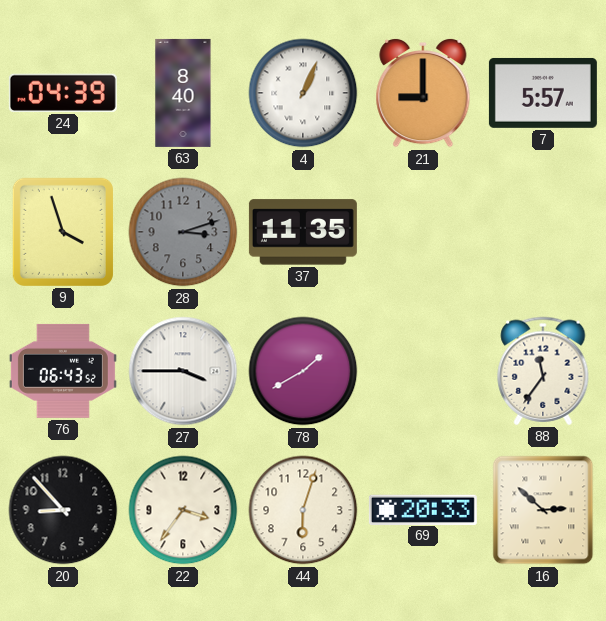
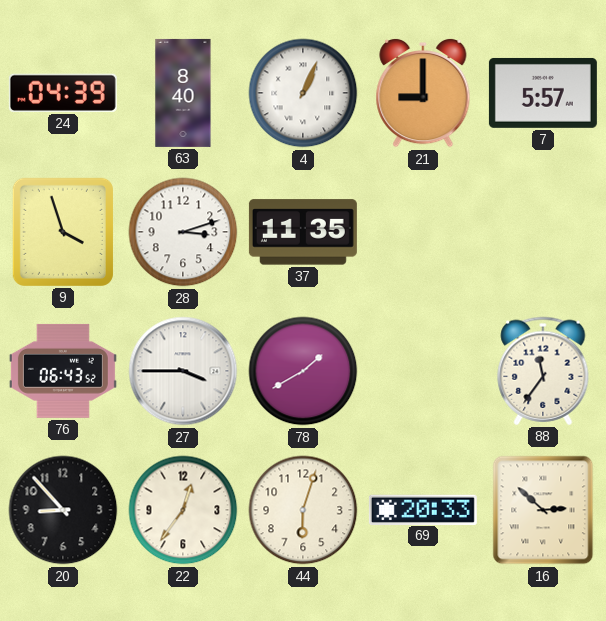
28 dial: grey -> white
22: 3:36 -> 12:36
